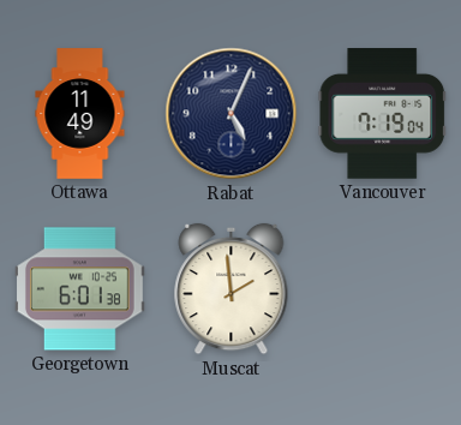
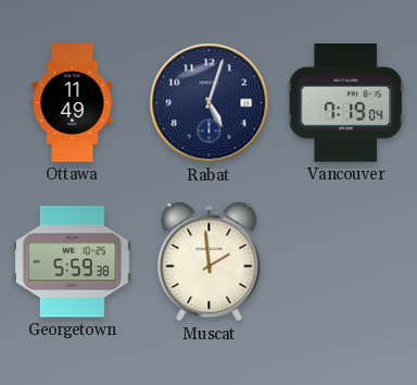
Rabat: 5:04 -> 5:03
Georgetown: 6:01 -> 5:59
